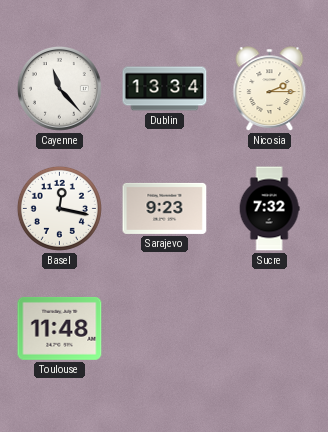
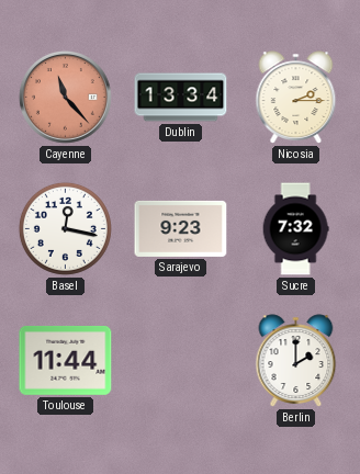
Cayenne dial: white -> salmon
Toulouse: 11:48 -> 11:44
Berlin: none -> 2:00
